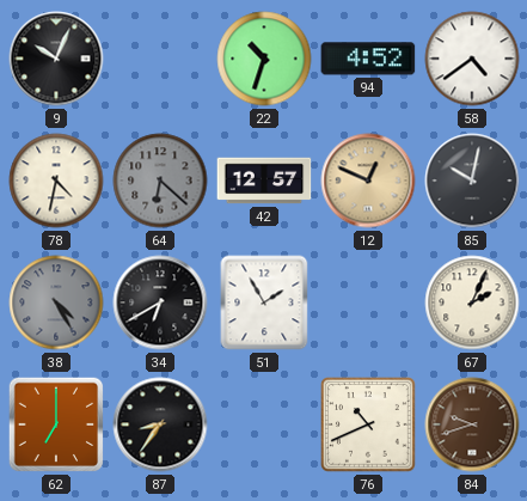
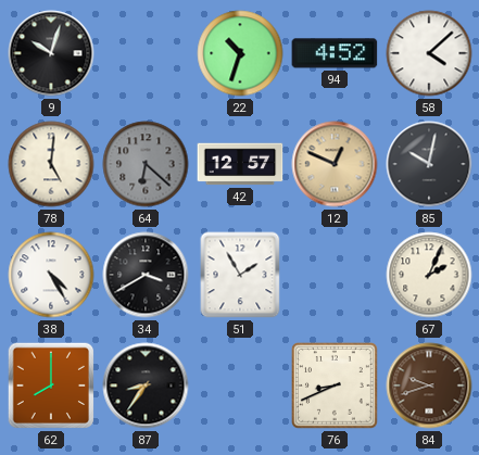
9: 10:04 -> 10:03
58: 4:39 -> 4:08
78: 4:32 -> 5:01
38 dial: grey -> white
34: 6:40 -> 3:40
62: 7:00 -> 8:00
76: 10:41 -> 8:41
